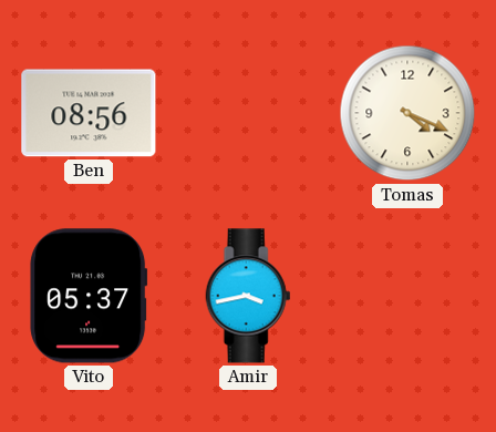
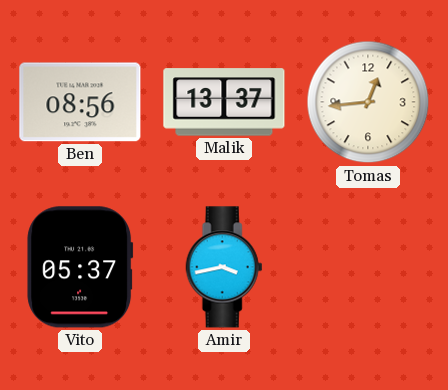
Malik: none -> 13:37
Tomas: 4:19 -> 12:44
